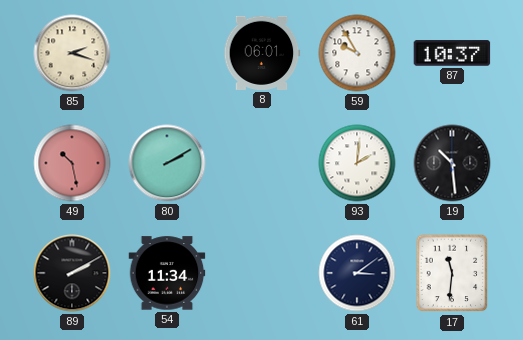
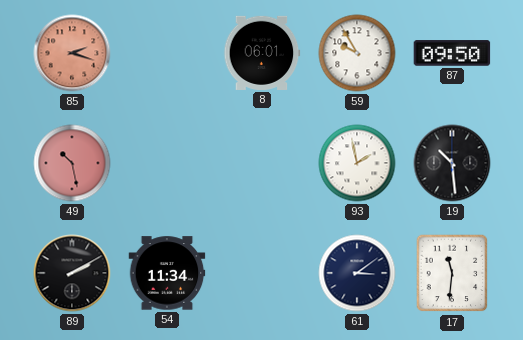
85 dial: cream -> salmon
87: 10:37 -> 09:50
80: 2:10 -> none
93: 2:01 -> 1:58
